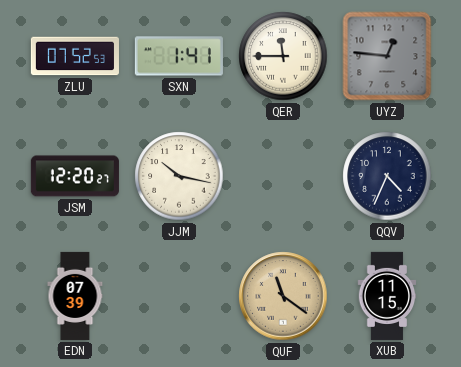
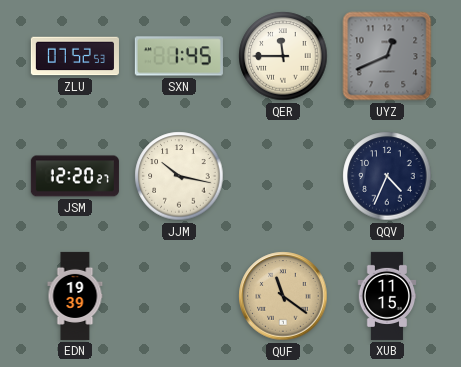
SXN: 1:41 -> 1:45
UYZ: 12:46 -> 12:41
EDN: 07:39 -> 19:39
